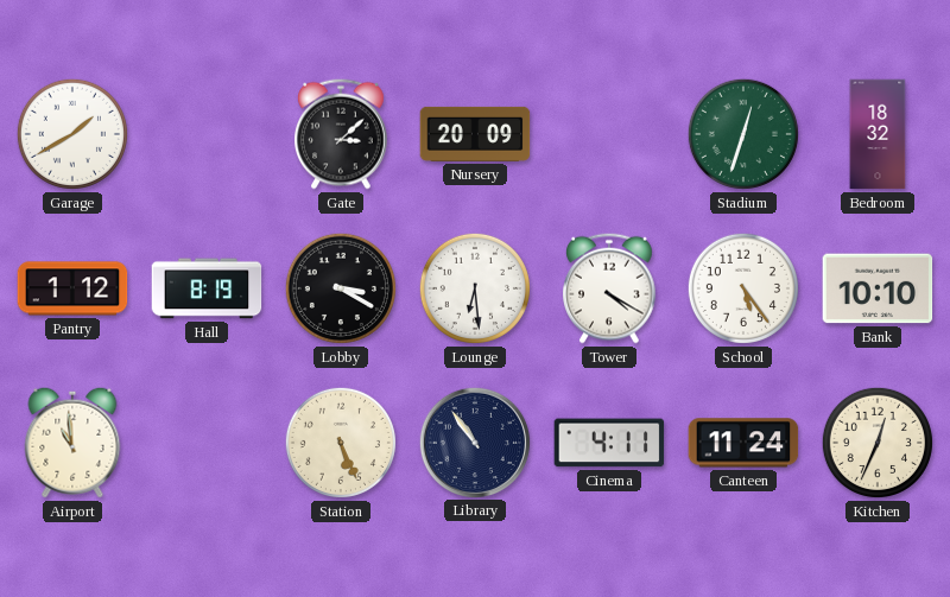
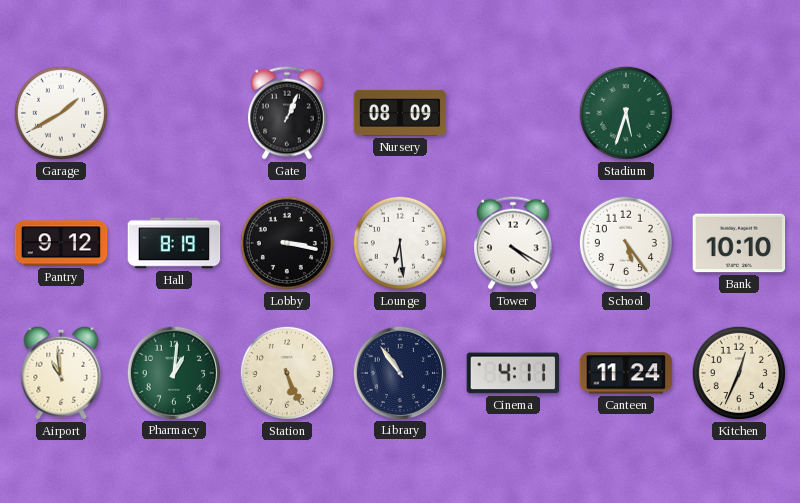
Gate: 3:08 -> 1:04
Nursery: 20:09 -> 08:09
Stadium: 12:33 -> 5:33
Bedroom: 18:32 -> none
Pantry: 1:12 -> 9:12
Lobby: 3:20 -> 3:17
Pharmacy: none -> 1:01
